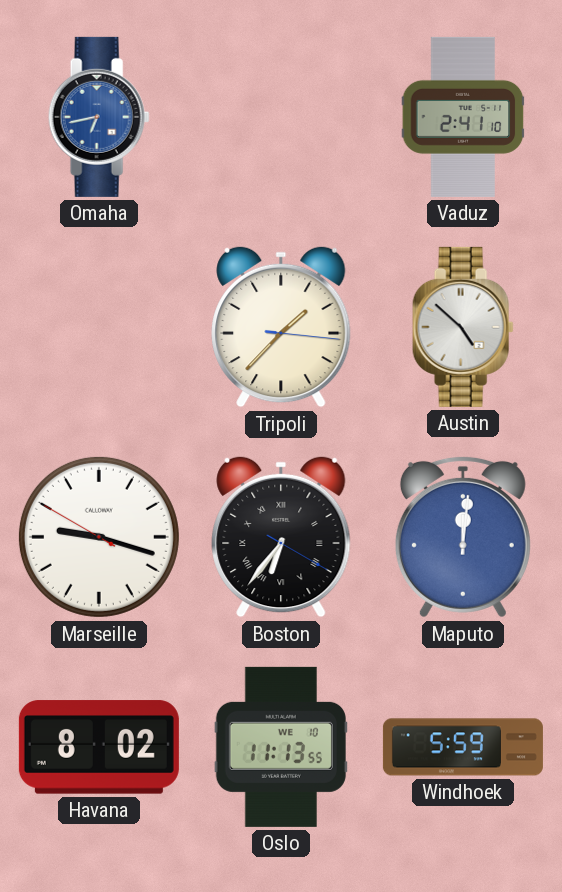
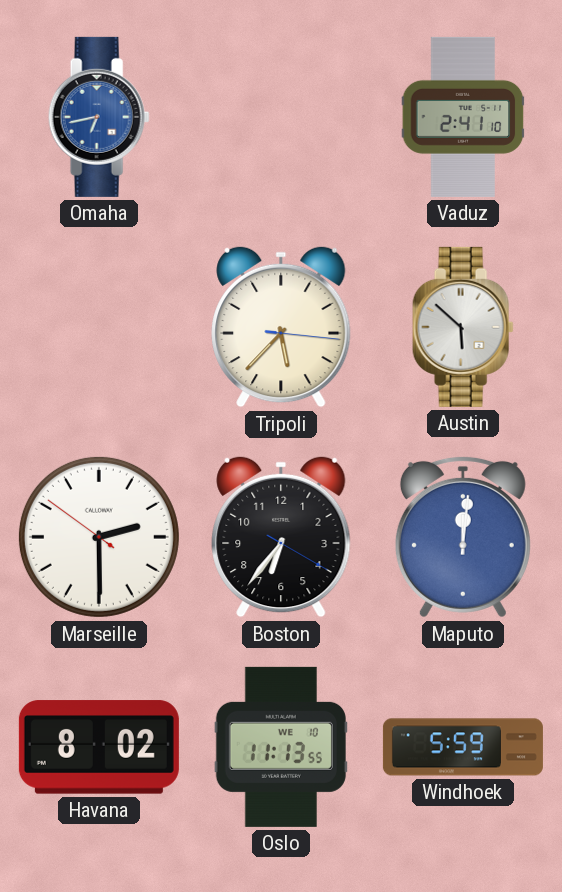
Tripoli: 1:37 -> 5:37
Austin: 4:52 -> 5:52
Marseille: 9:17 -> 2:29
Boston numerals: Roman -> Arabic
